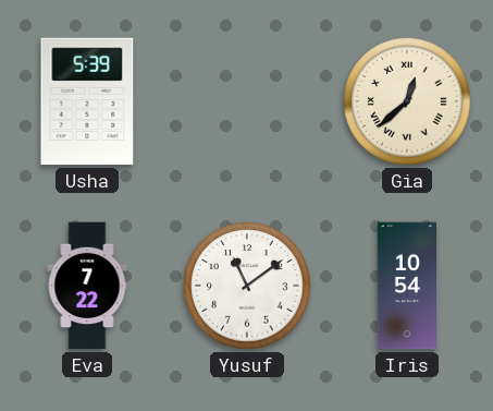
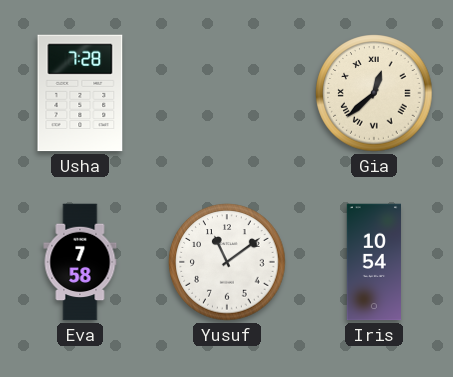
Usha: 5:39 -> 7:28
Eva: 7:22 -> 7:58
